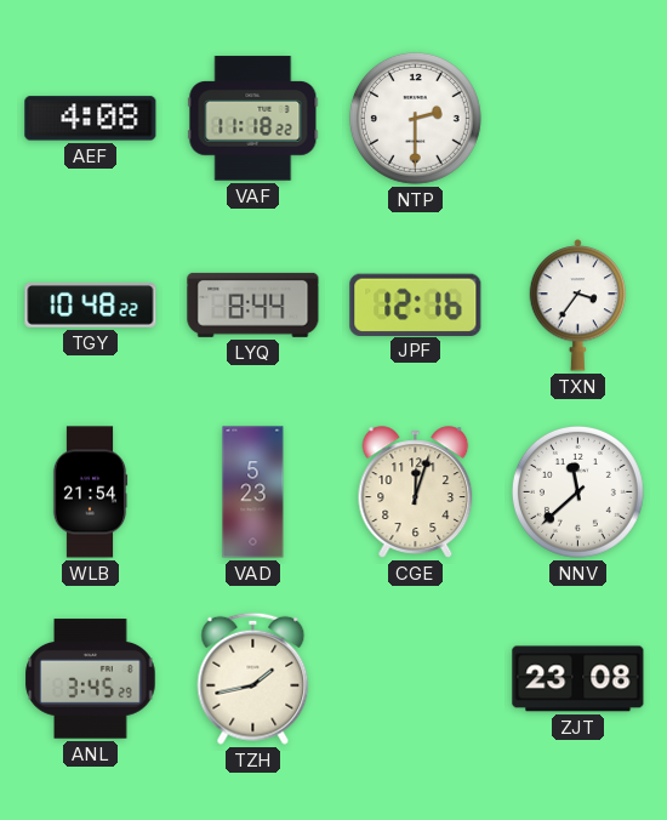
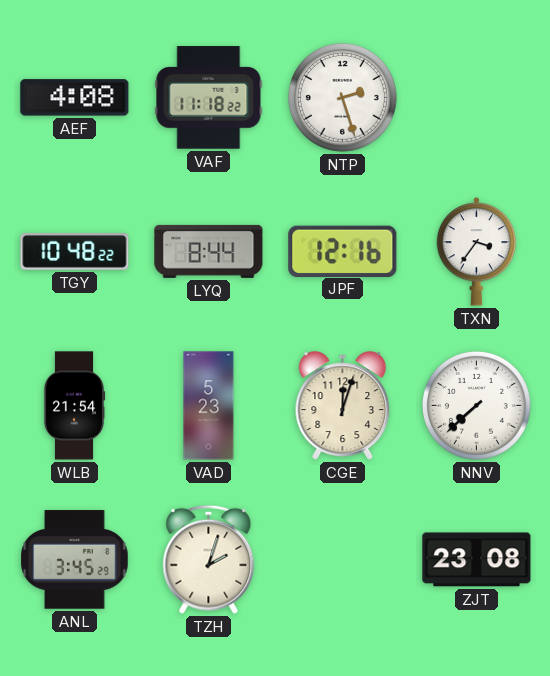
NTP: 2:30 -> 2:27
NNV: 11:38 -> 7:38
TZH: 1:43 -> 2:03
